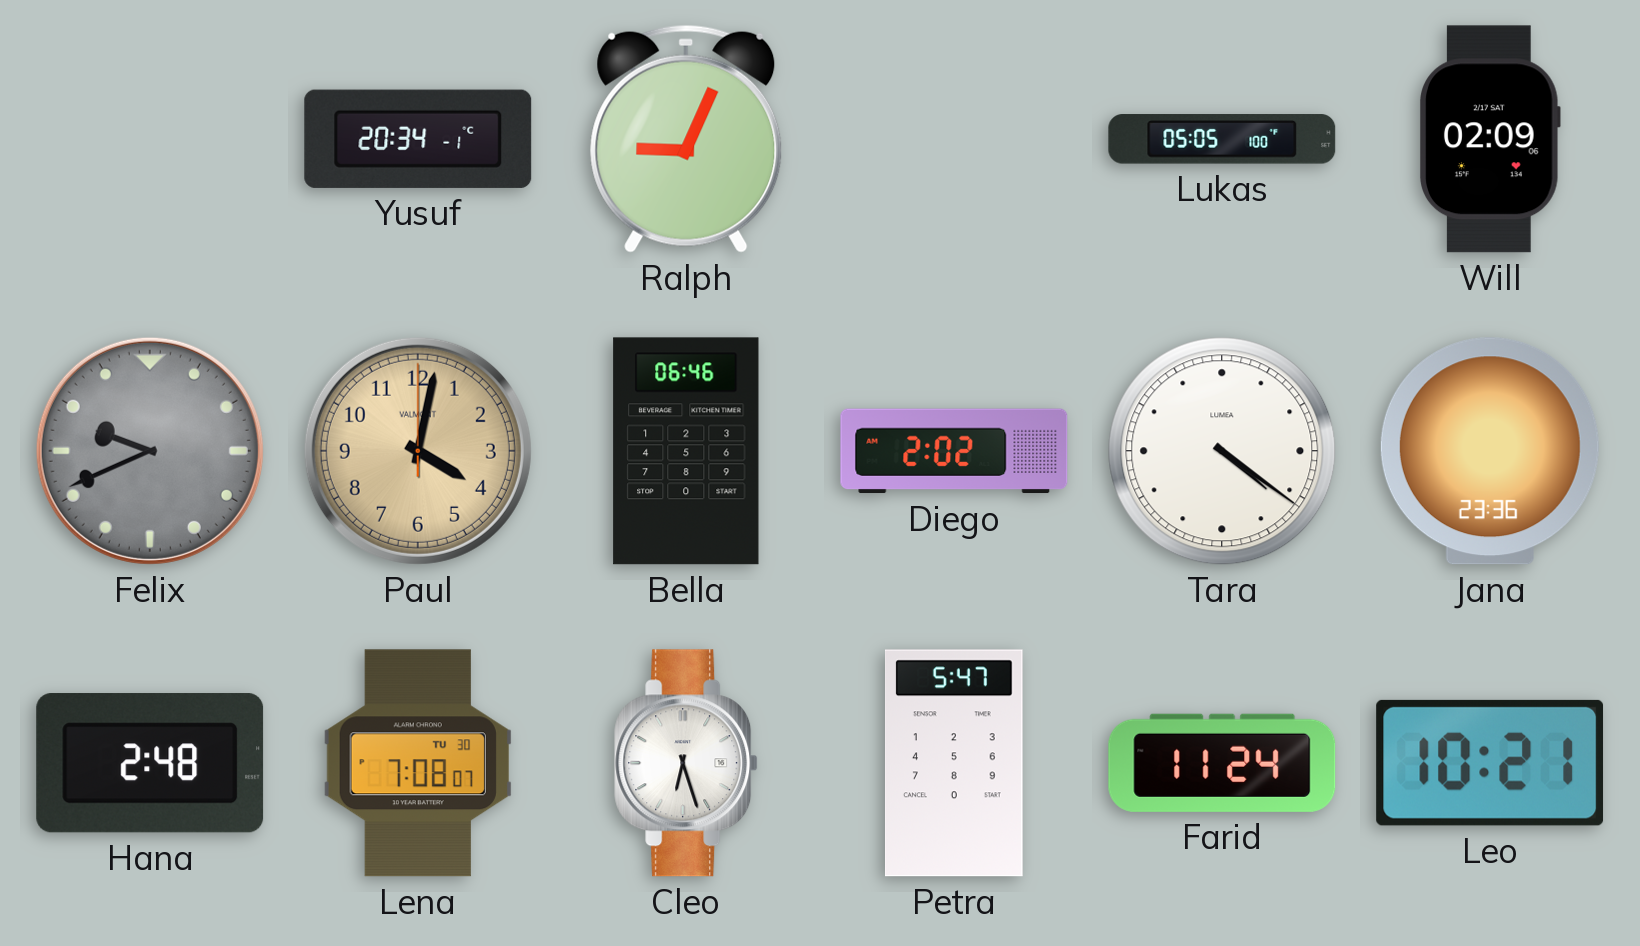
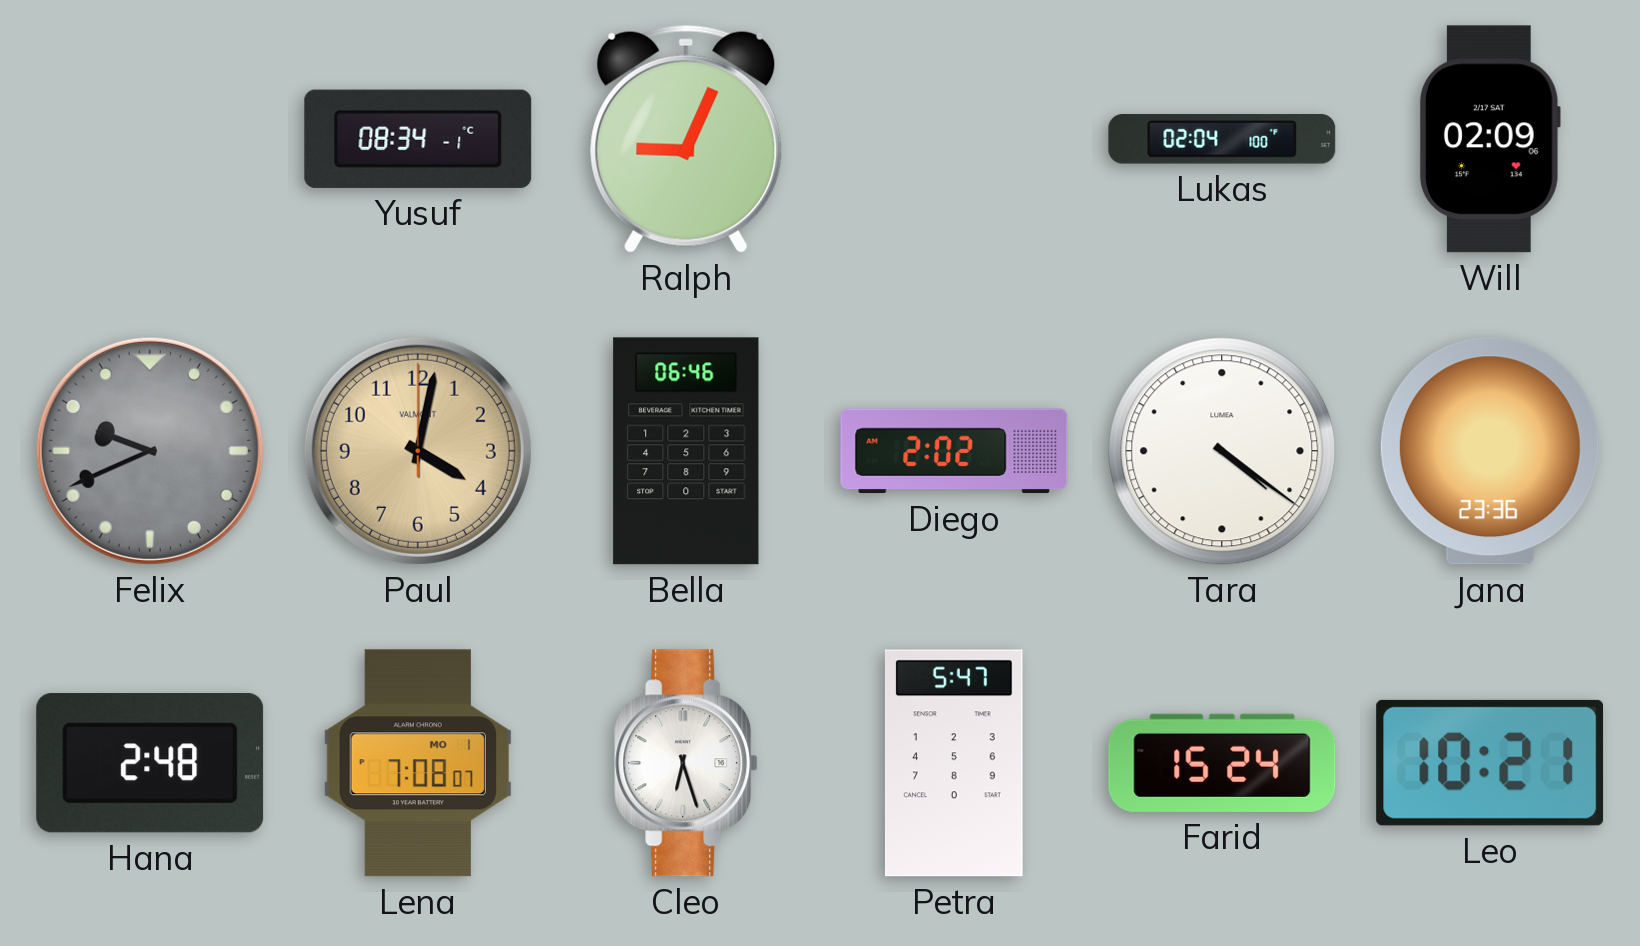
Yusuf: 20:34 -> 08:34
Lukas: 05:05 -> 02:04
Lena date: TU 30 -> MO 1
Farid: 11:24 -> 15:24
